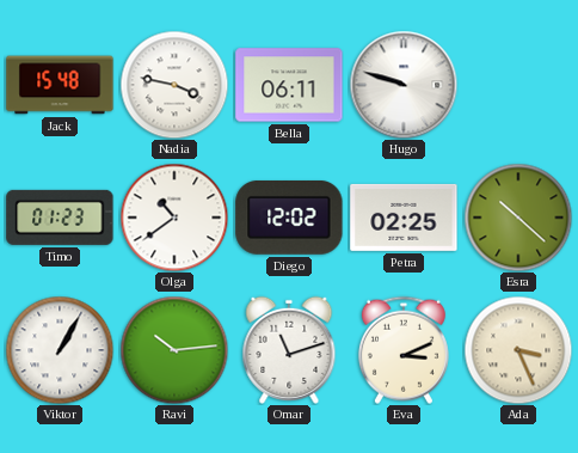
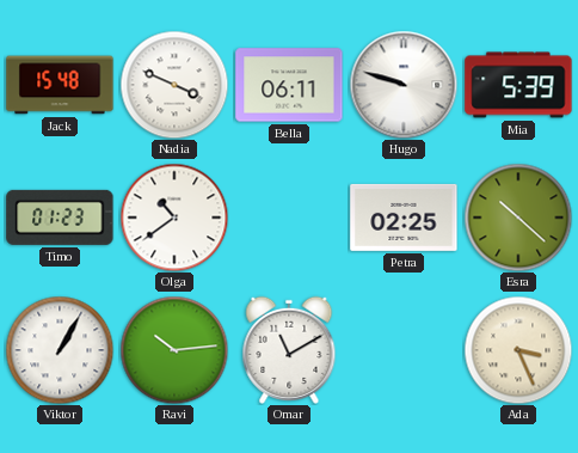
Nadia: 3:47 -> 3:49
Mia: none -> 5:39
Diego: 12:02 -> none
Omar: 11:12 -> 11:10
Eva: 3:11 -> none
